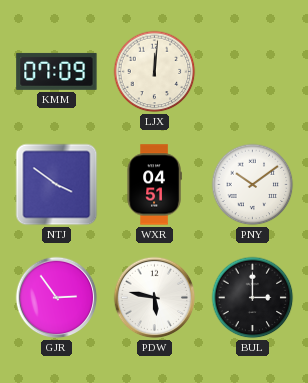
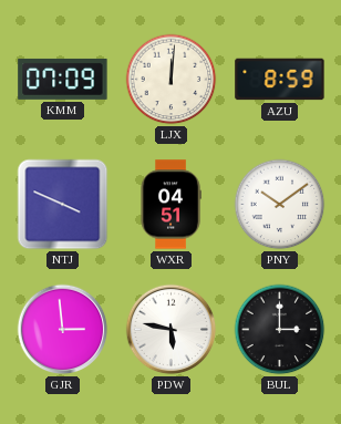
AZU: none -> 8:59
NTJ: 3:51 -> 3:49
GJR: 2:54 -> 2:59
